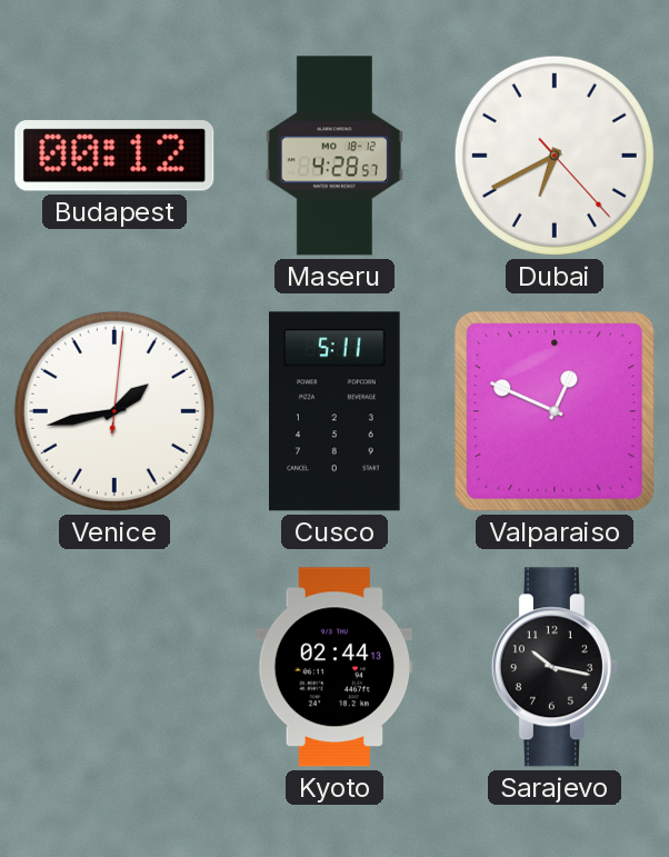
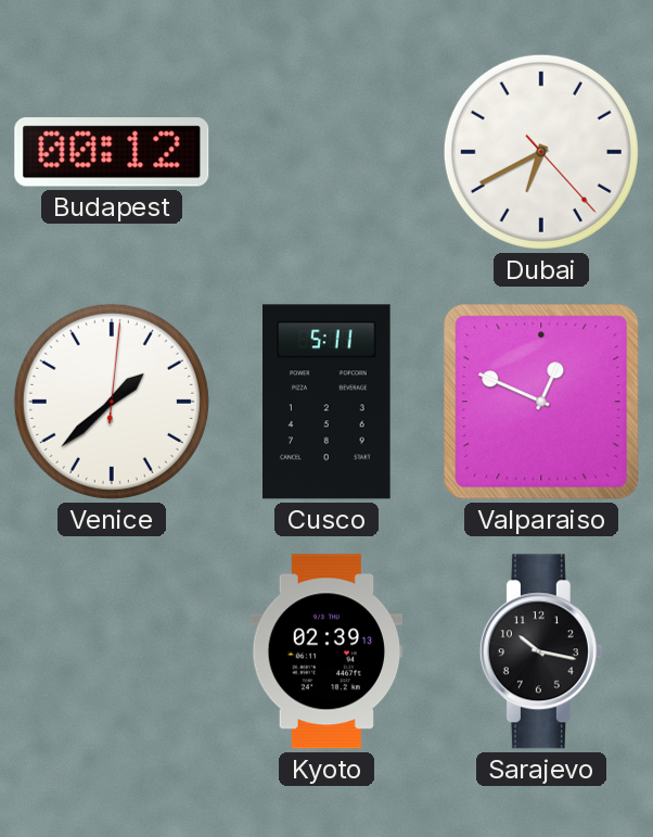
Maseru: 4:28 -> none
Venice: 1:43 -> 1:38
Kyoto: 02:44 -> 02:39
